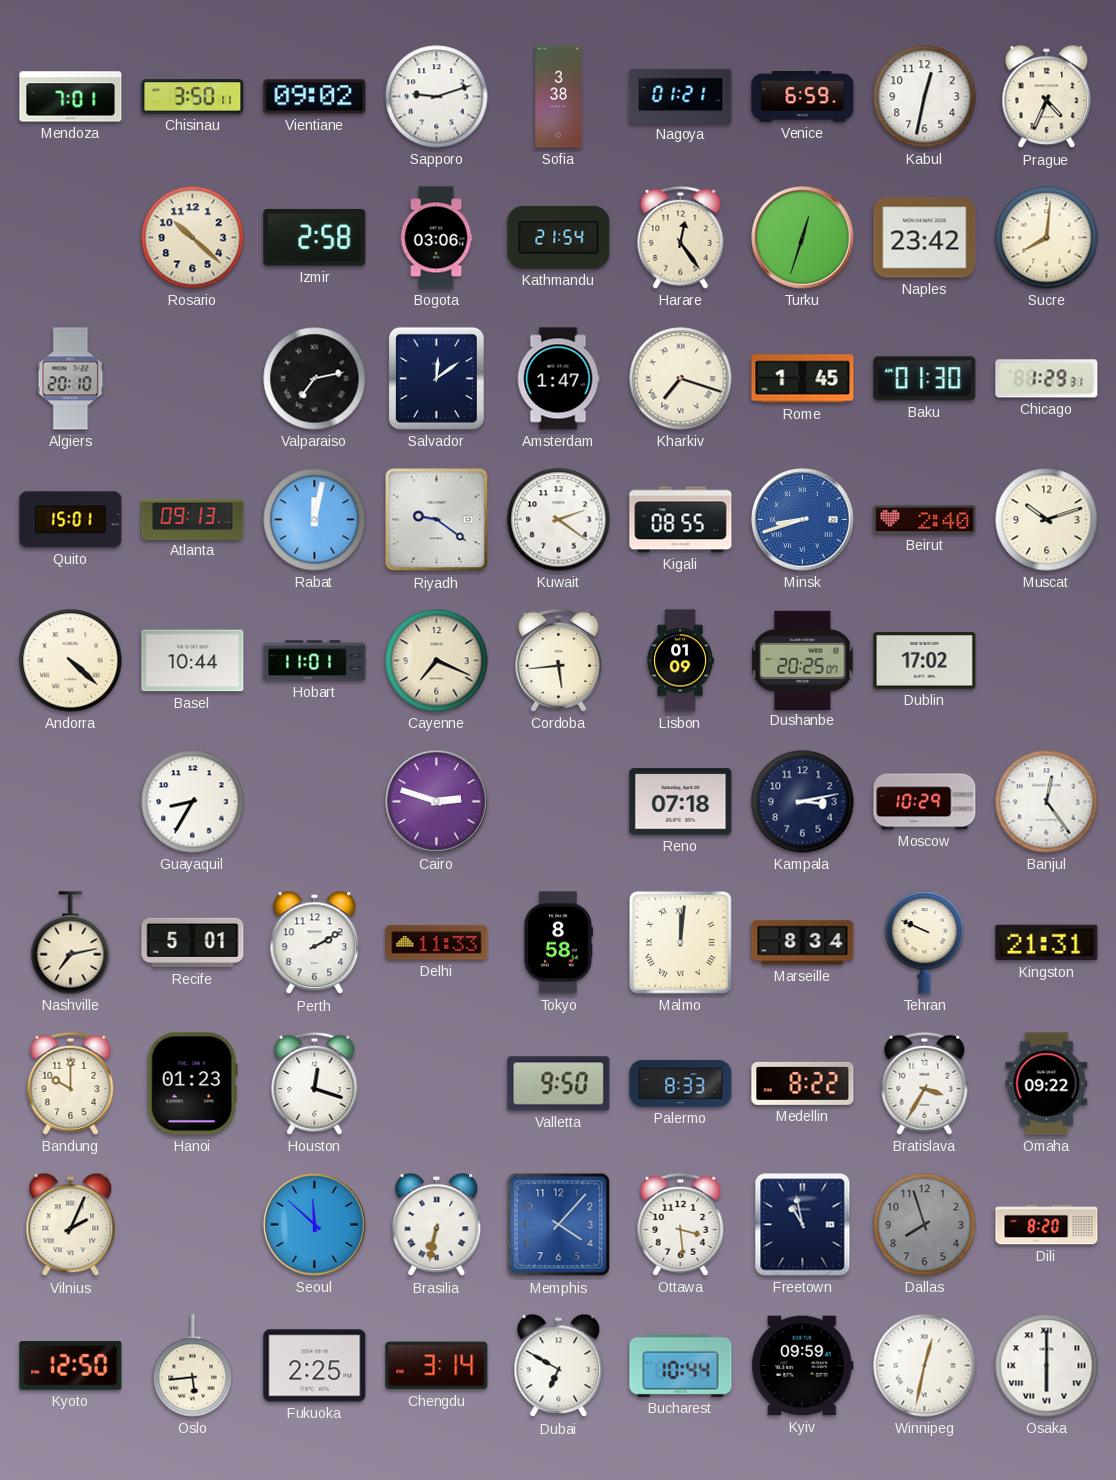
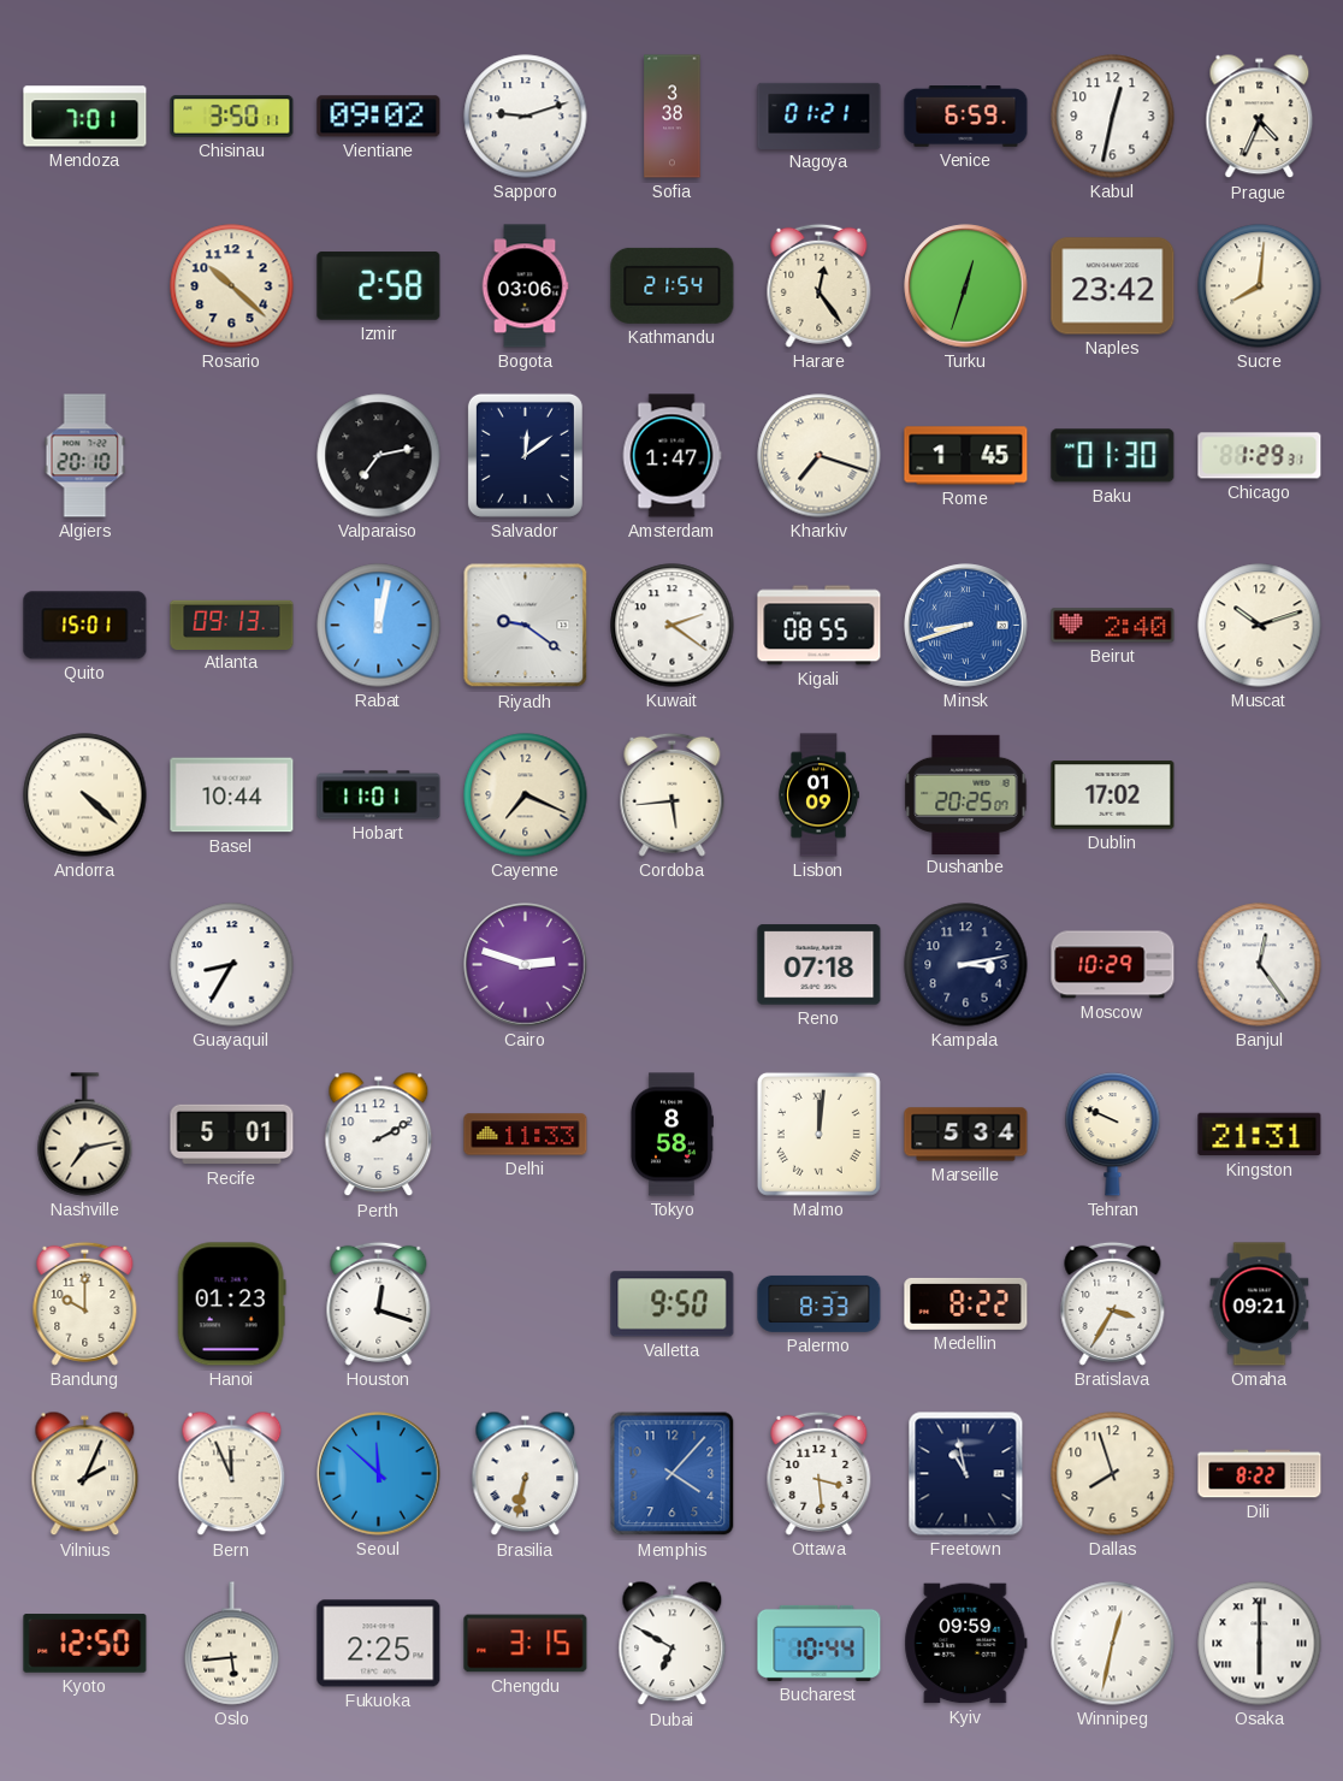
Marseille: 8:34 -> 5:34
Omaha: 09:22 -> 09:21
Bern: none -> 11:56
Dallas dial: grey -> cream
Dili: 8:20 -> 8:22
Chengdu: 3:14 -> 3:15
